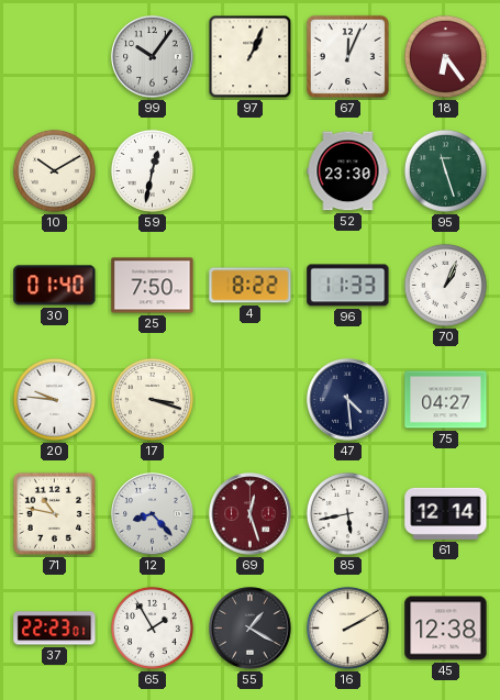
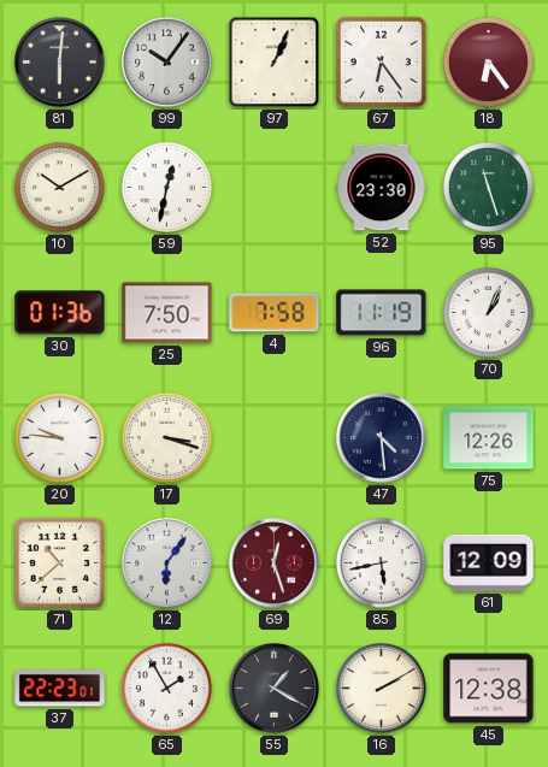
81: none -> 6:01
67: 12:04 -> 6:24
30: 01:40 -> 01:36
4: 8:22 -> 7:58
96: 11:33 -> 11:19
75: 04:27 -> 12:26
71: 10:47 -> 10:38
12: 8:23 -> 6:06
61: 12:14 -> 12:09
